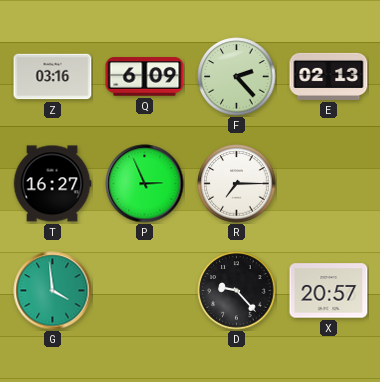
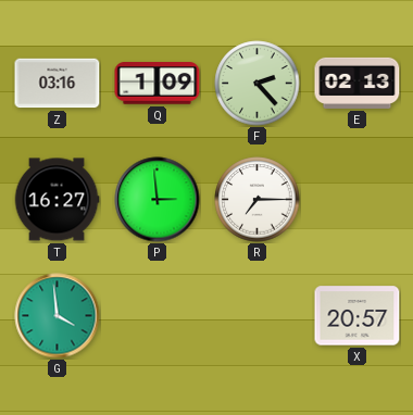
Q: 6:09 -> 1:09
P: 2:56 -> 2:59
D: 9:23 -> none
